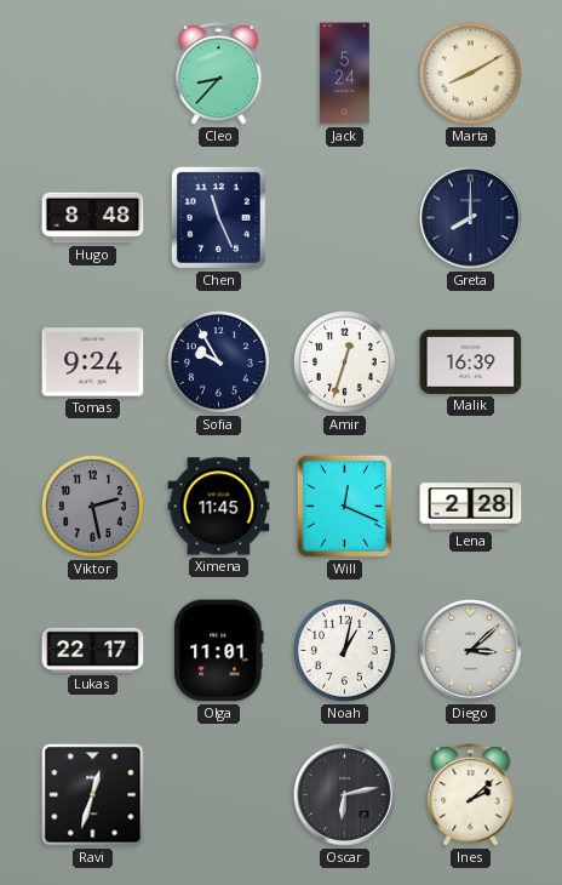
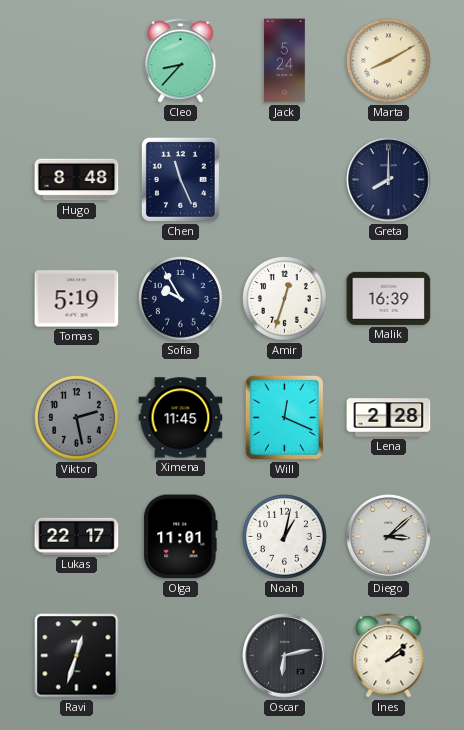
Tomas: 9:24 -> 5:19
